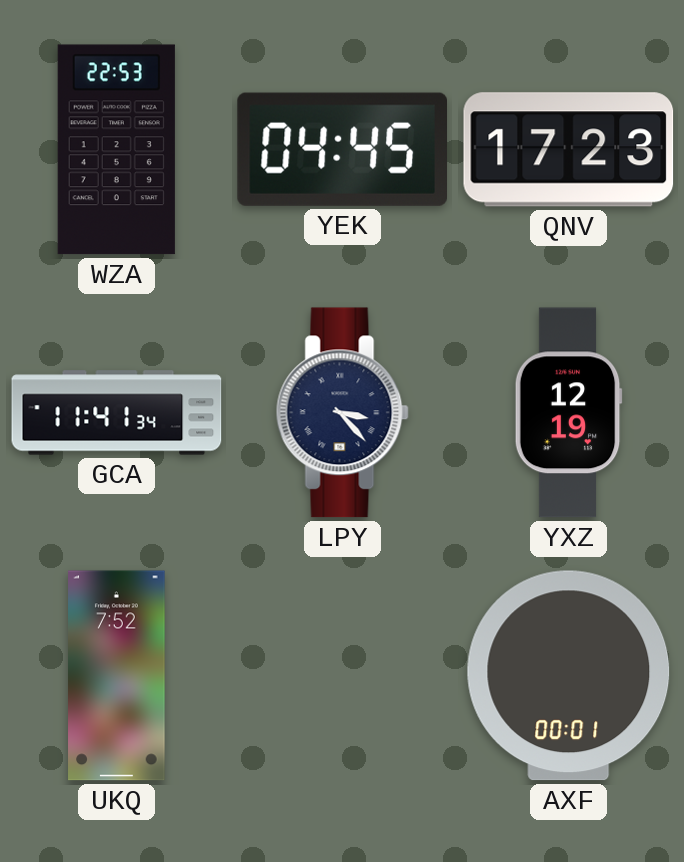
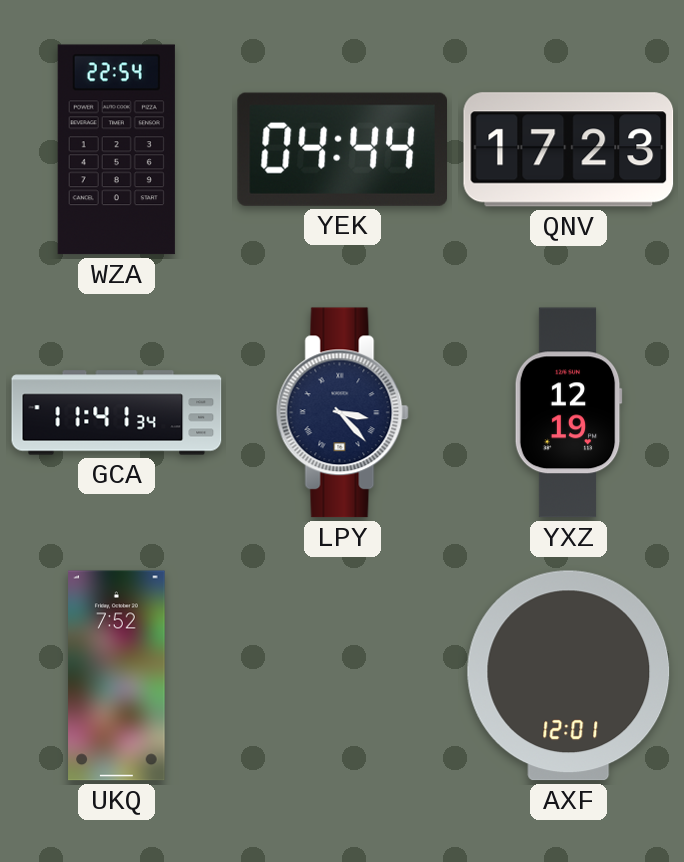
WZA: 22:53 -> 22:54
YEK: 04:45 -> 04:44
AXF: 00:01 -> 12:01
